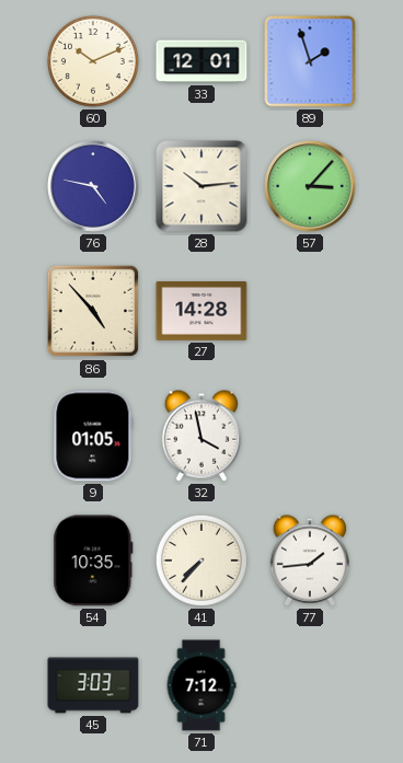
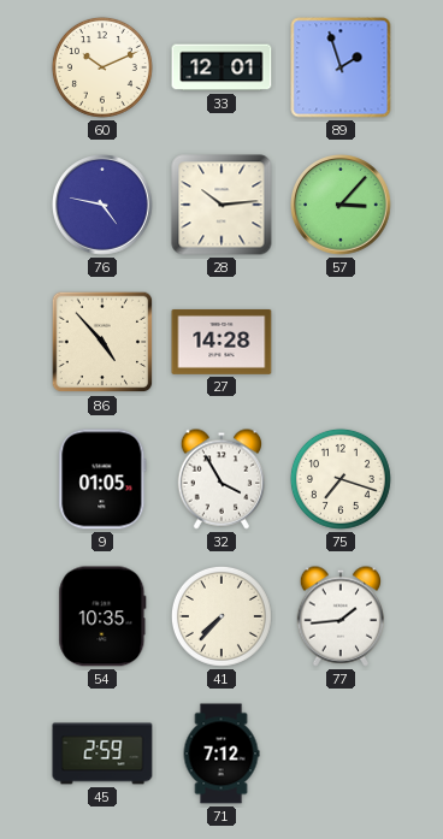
32: 3:58 -> 3:55
75: none -> 7:18
45: 3:03 -> 2:59
